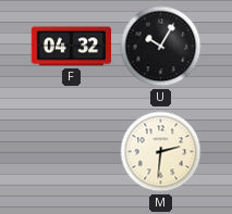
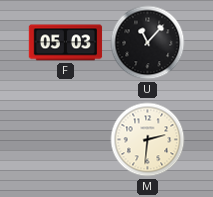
F: 04:32 -> 05:03
U: 10:05 -> 11:07
